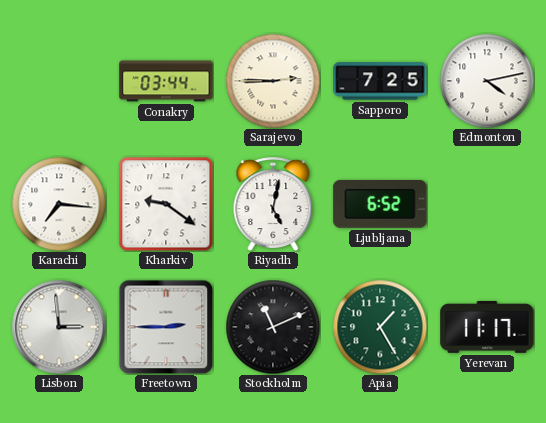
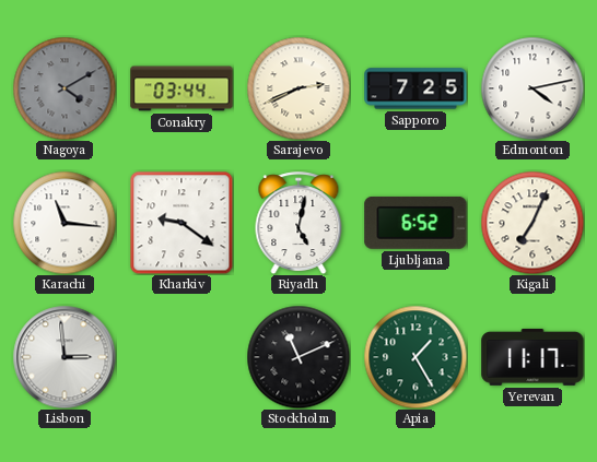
Nagoya: none -> 4:10
Sarajevo: 2:45 -> 2:41
Karachi: 7:16 -> 11:16
Kigali: none -> 7:04
Freetown: 2:45 -> none
